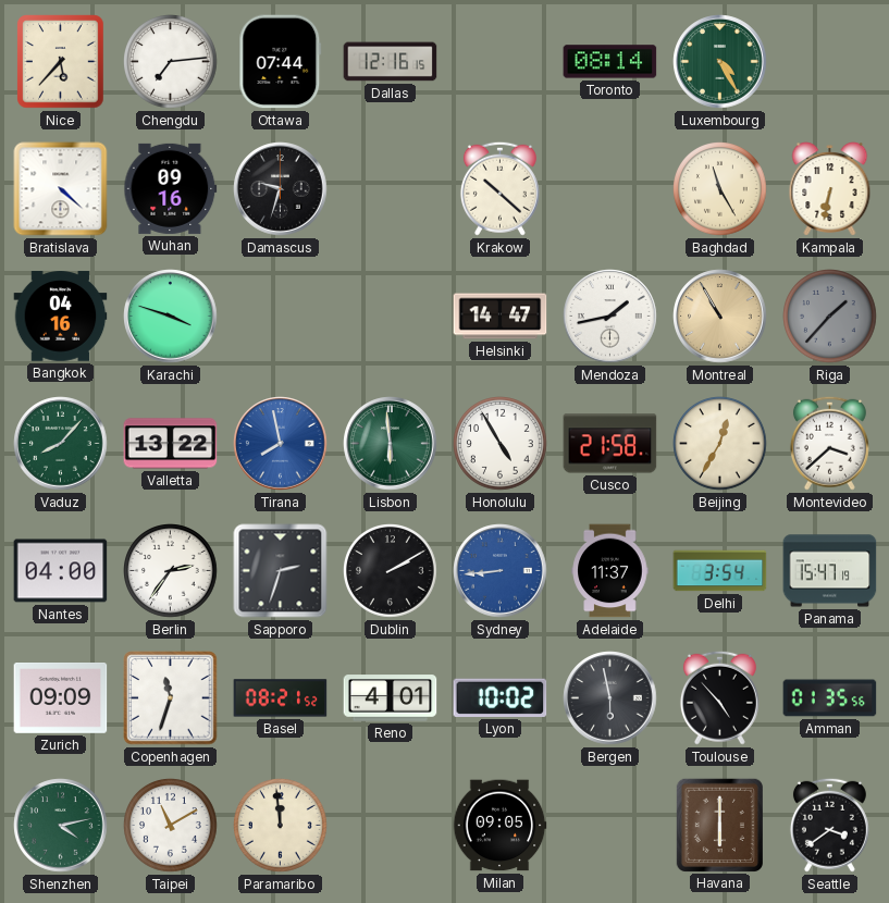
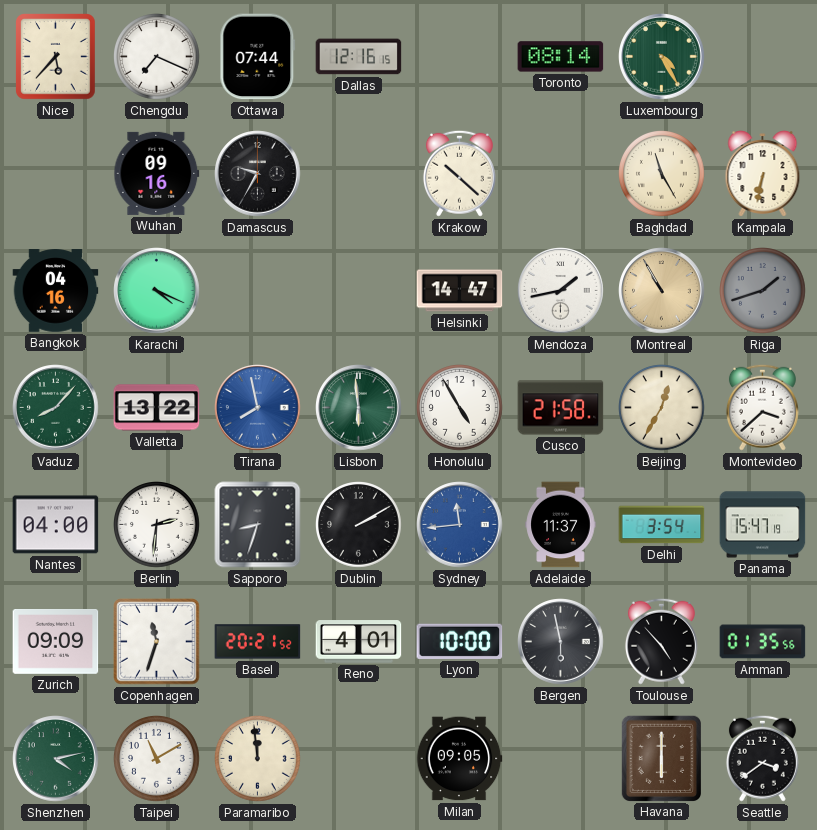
Chengdu: 7:14 -> 7:19
Bratislava: 4:22 -> none
Damascus: 9:33 -> 9:35
Karachi: 3:48 -> 4:19
Riga: 1:37 -> 1:42
Berlin: 2:36 -> 2:31
Sapporo: 2:33 -> 8:33
Sydney: 8:44 -> 11:44
Basel: 08:21 -> 20:21
Lyon: 10:02 -> 10:00
